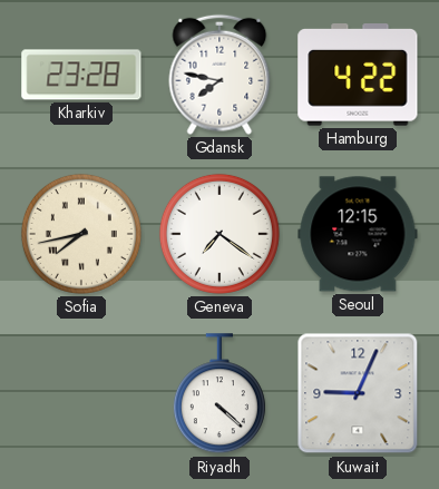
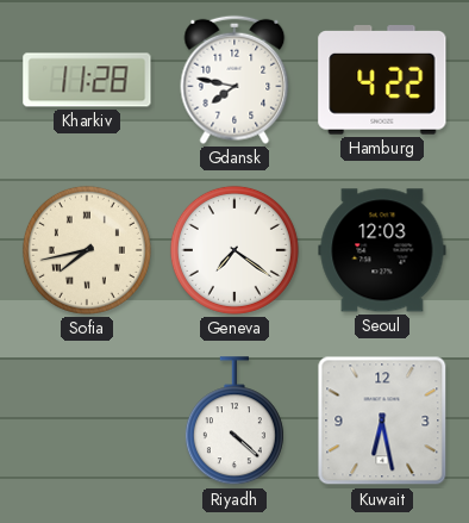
Kharkiv: 23:28 -> 11:28
Seoul: 12:15 -> 12:03
Kuwait: 9:04 -> 6:28
